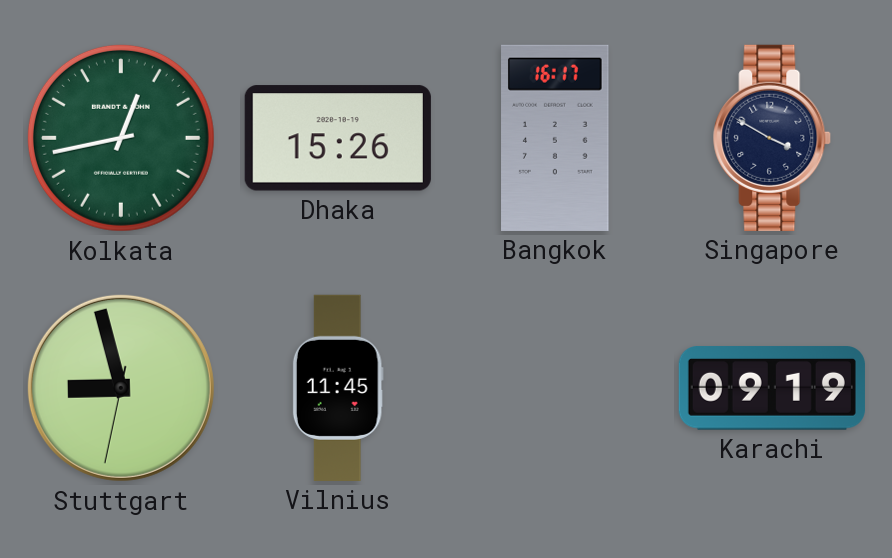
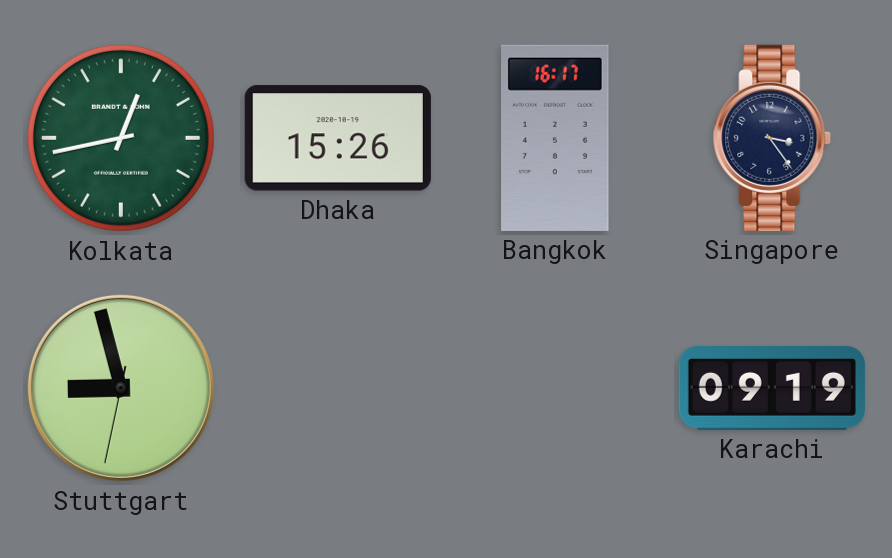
Singapore: 3:50 -> 3:24
Vilnius: 11:45 -> none
